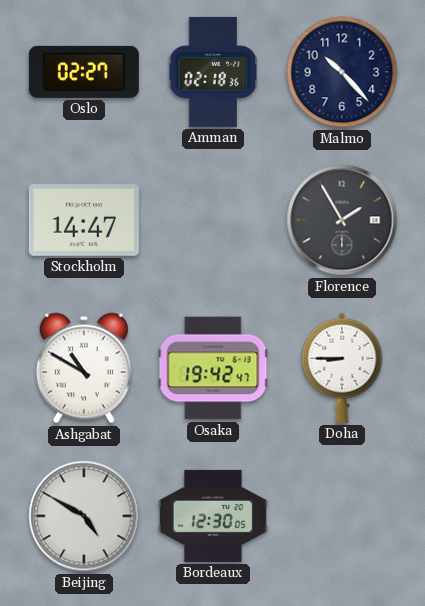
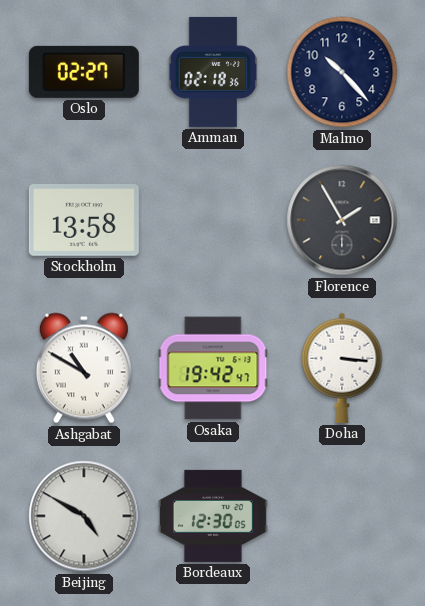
Stockholm: 14:47 -> 13:58
Doha: 8:45 -> 3:16
